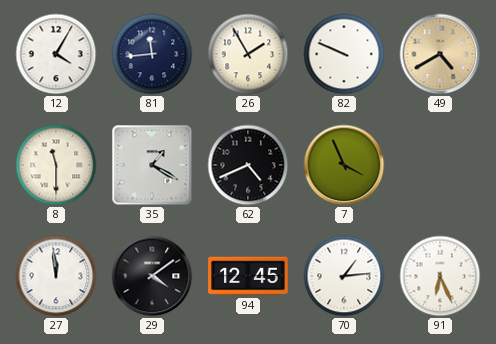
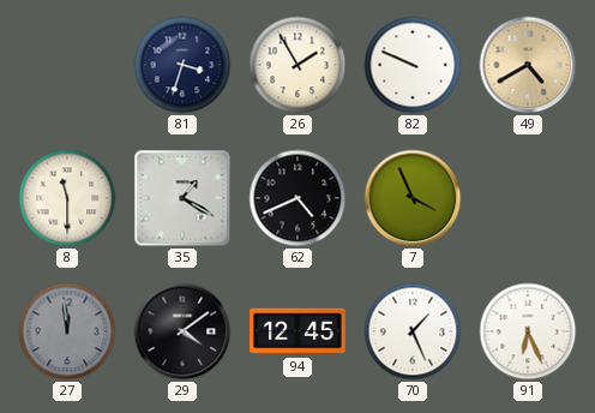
12: 4:05 -> none
81: 11:44 -> 3:33
27 dial: white -> grey
70: 1:14 -> 1:26
